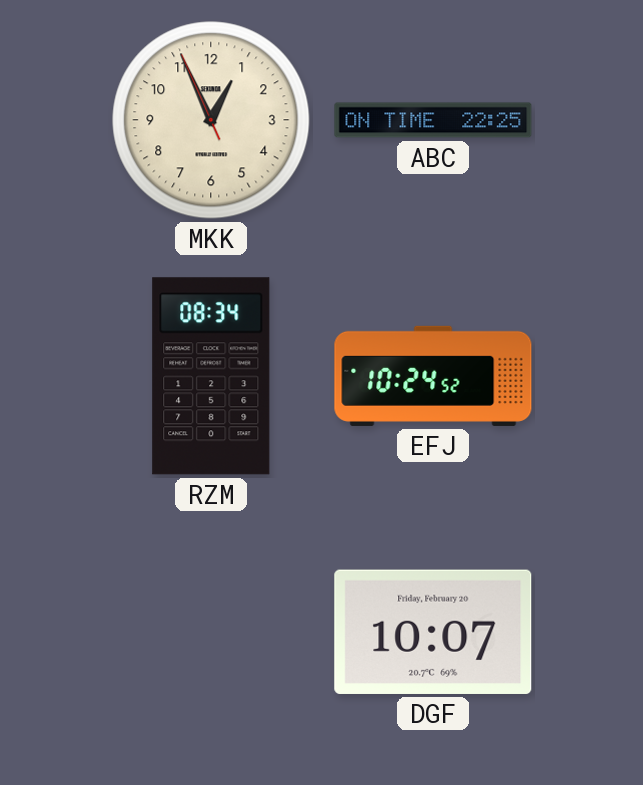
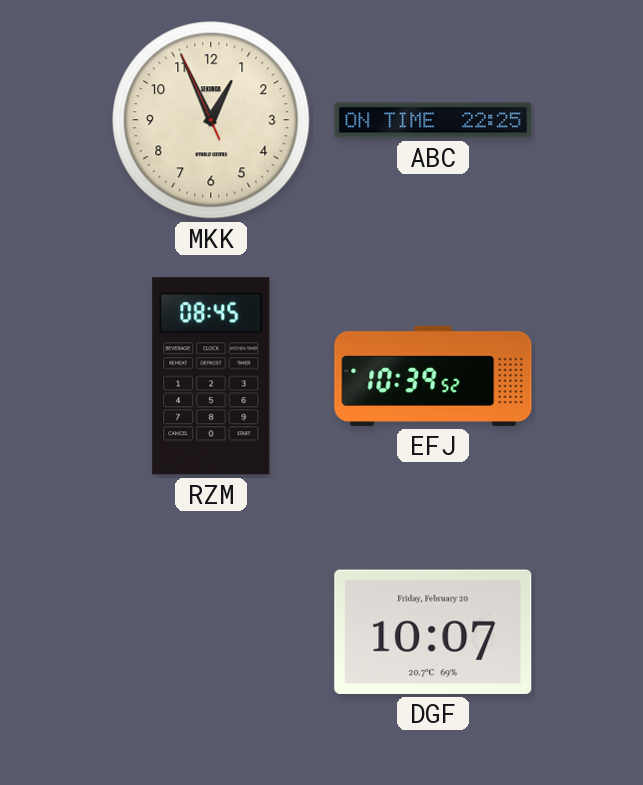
RZM: 08:34 -> 08:45
EFJ: 10:24 -> 10:39
